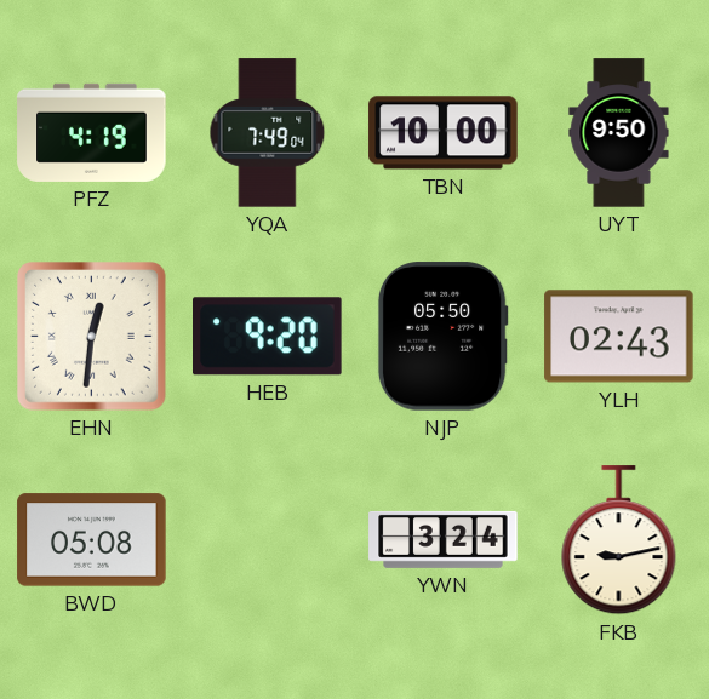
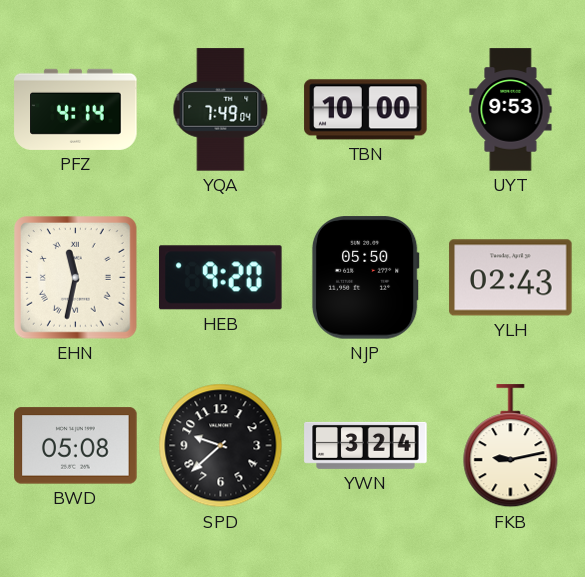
PFZ: 4:19 -> 4:14
UYT: 9:50 -> 9:53
EHN: 12:31 -> 11:32
SPD: none -> 9:38
